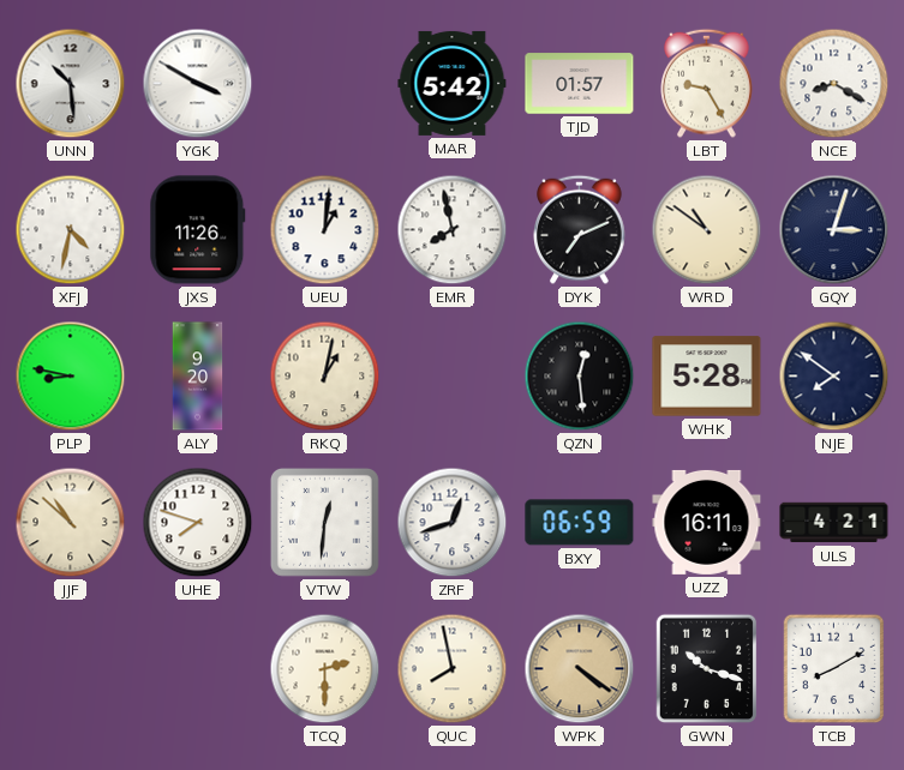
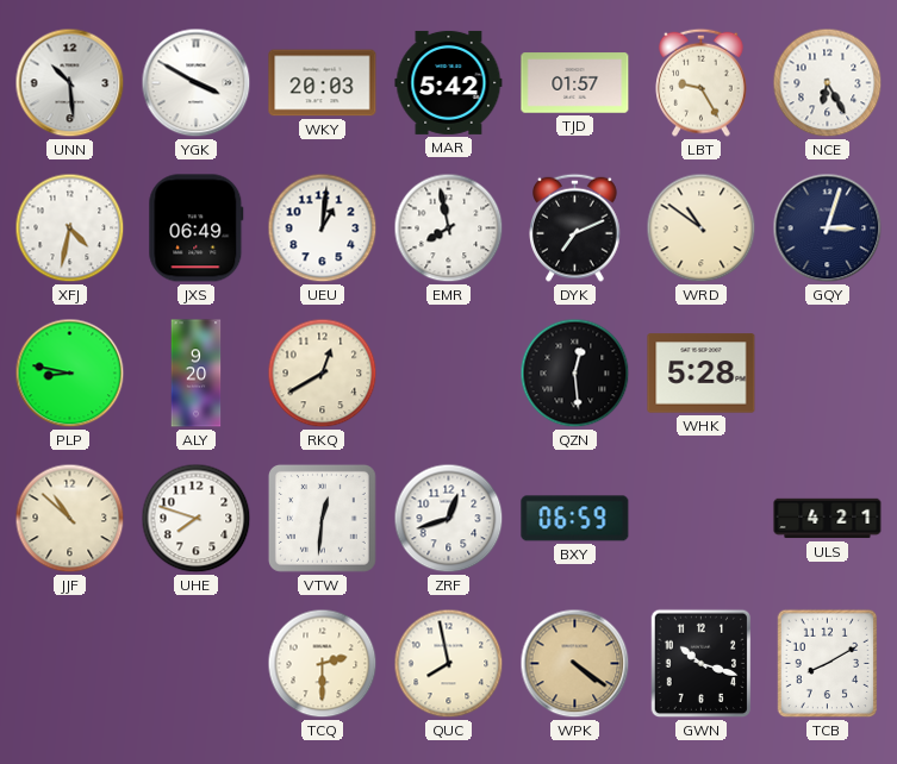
WKY: none -> 20:03
NCE: 8:20 -> 6:25
JXS: 11:26 -> 06:49
RKQ: 1:02 -> 12:40
NJE: 7:51 -> none
UZZ: 16:11 -> none
